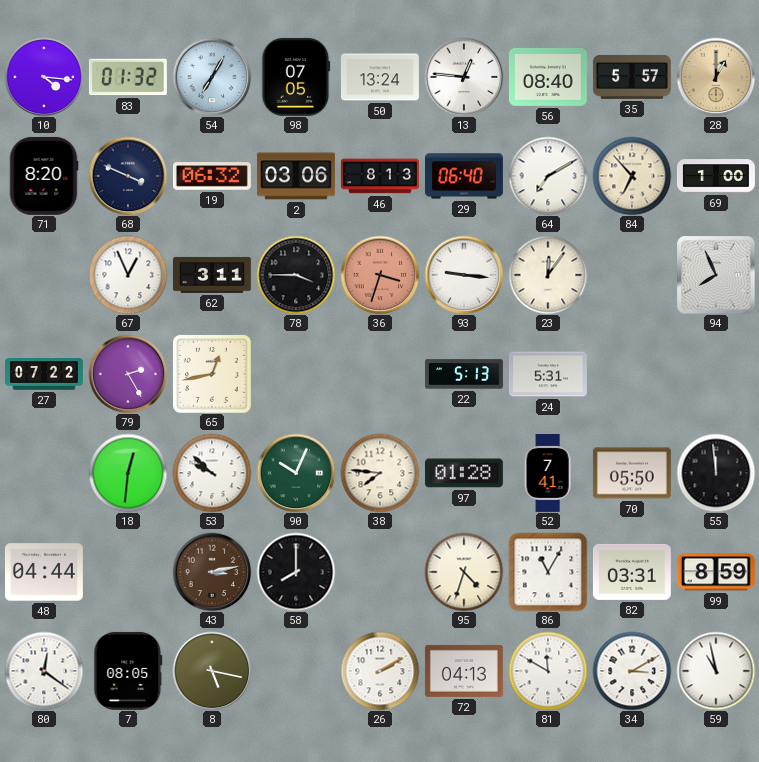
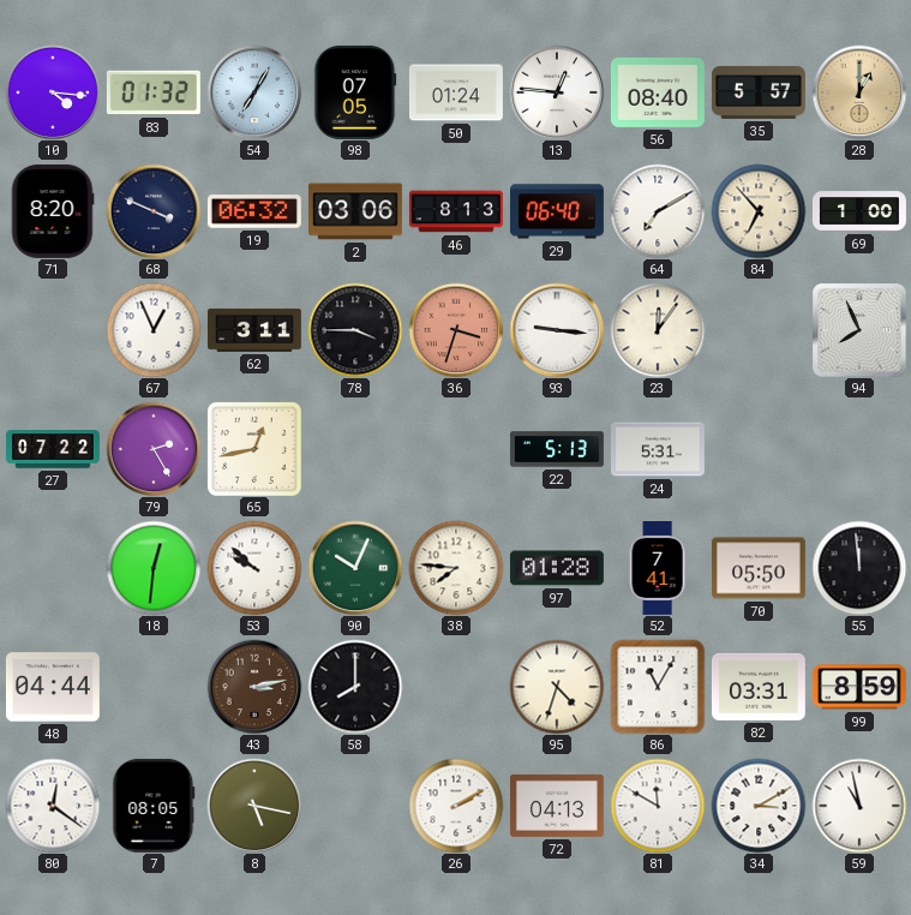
50: 13:24 -> 01:24
